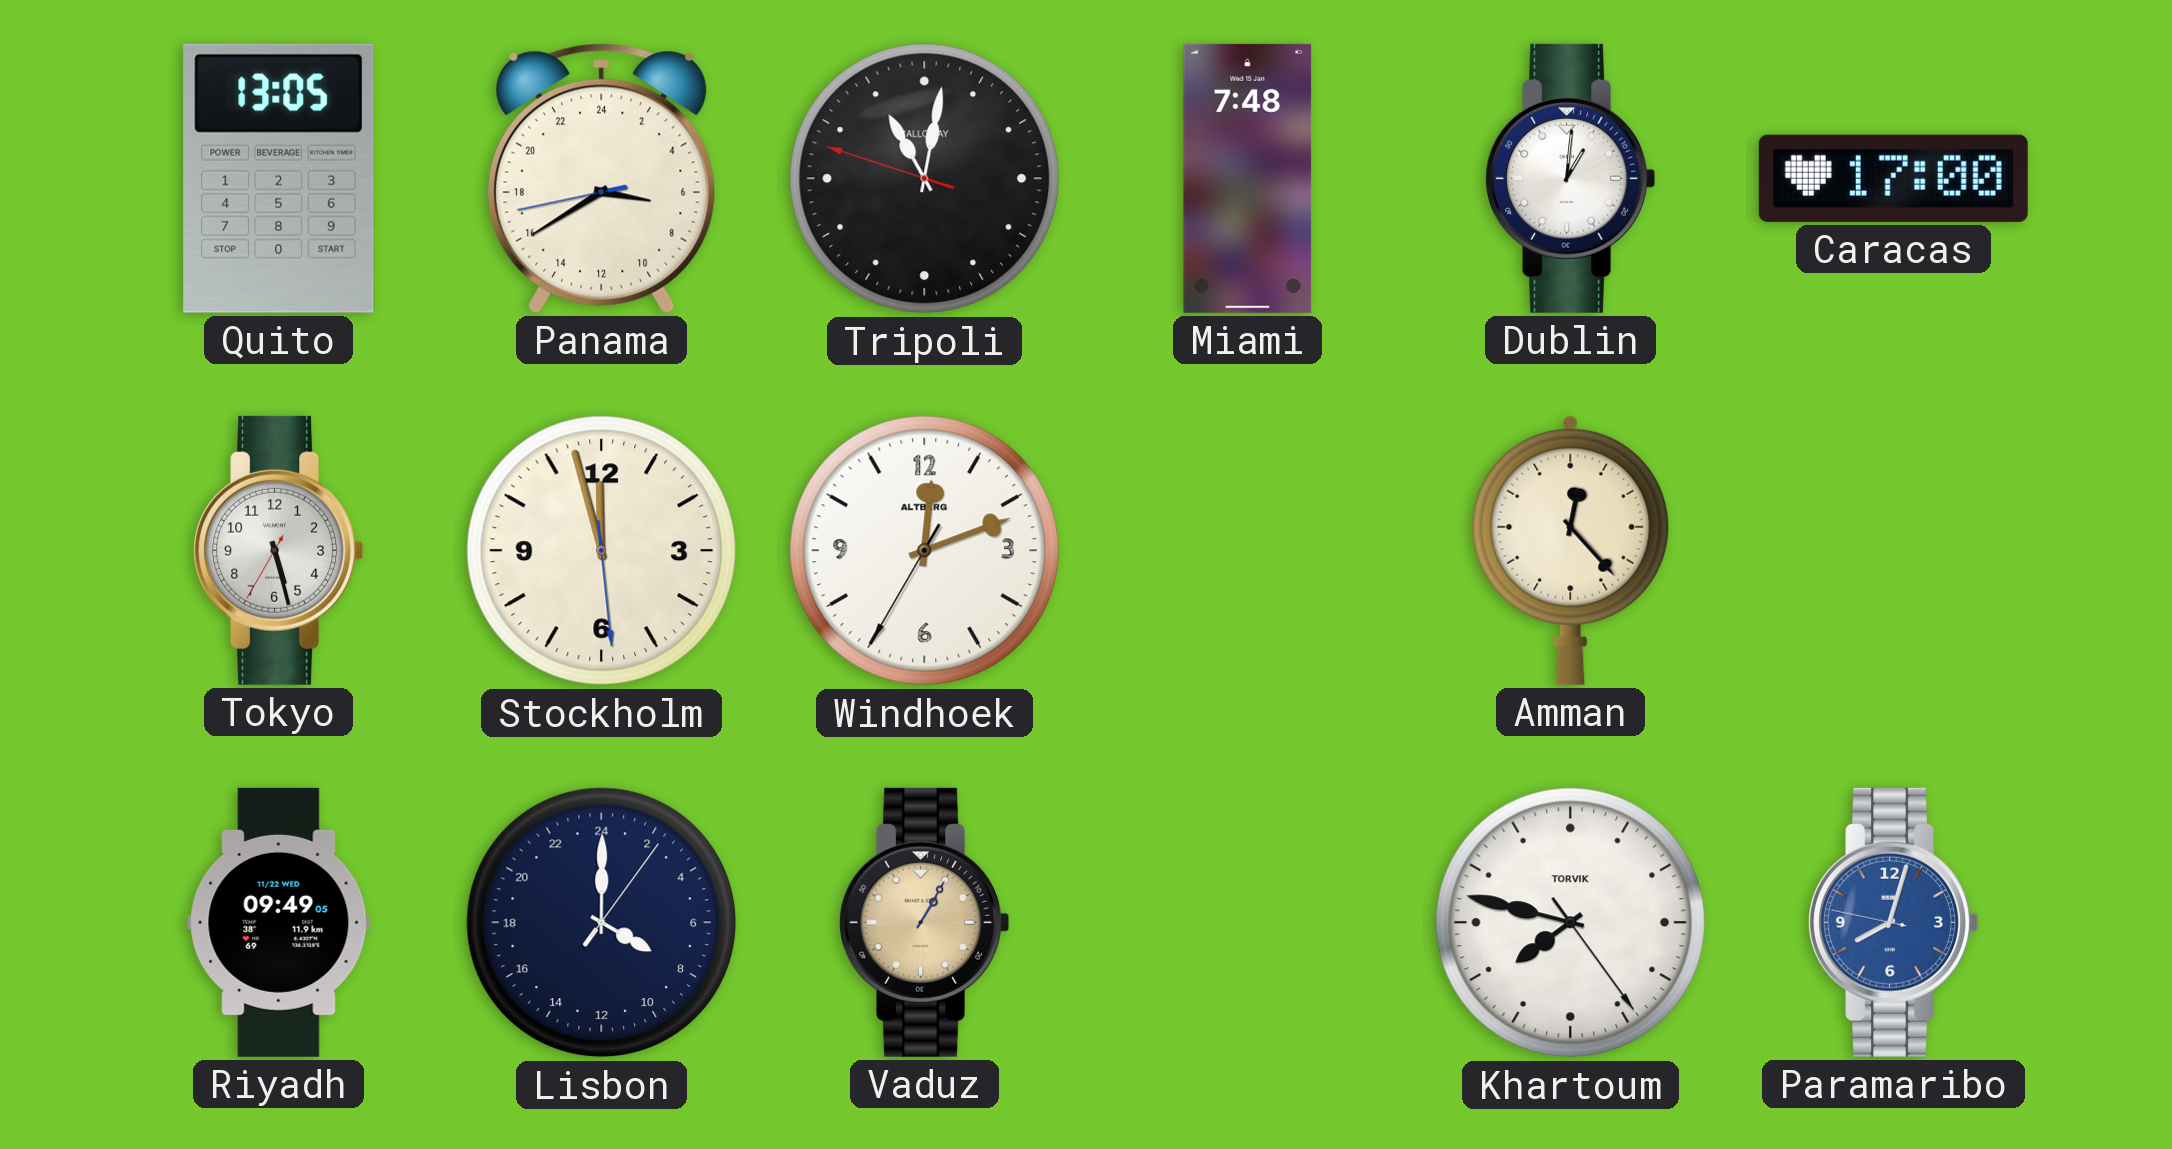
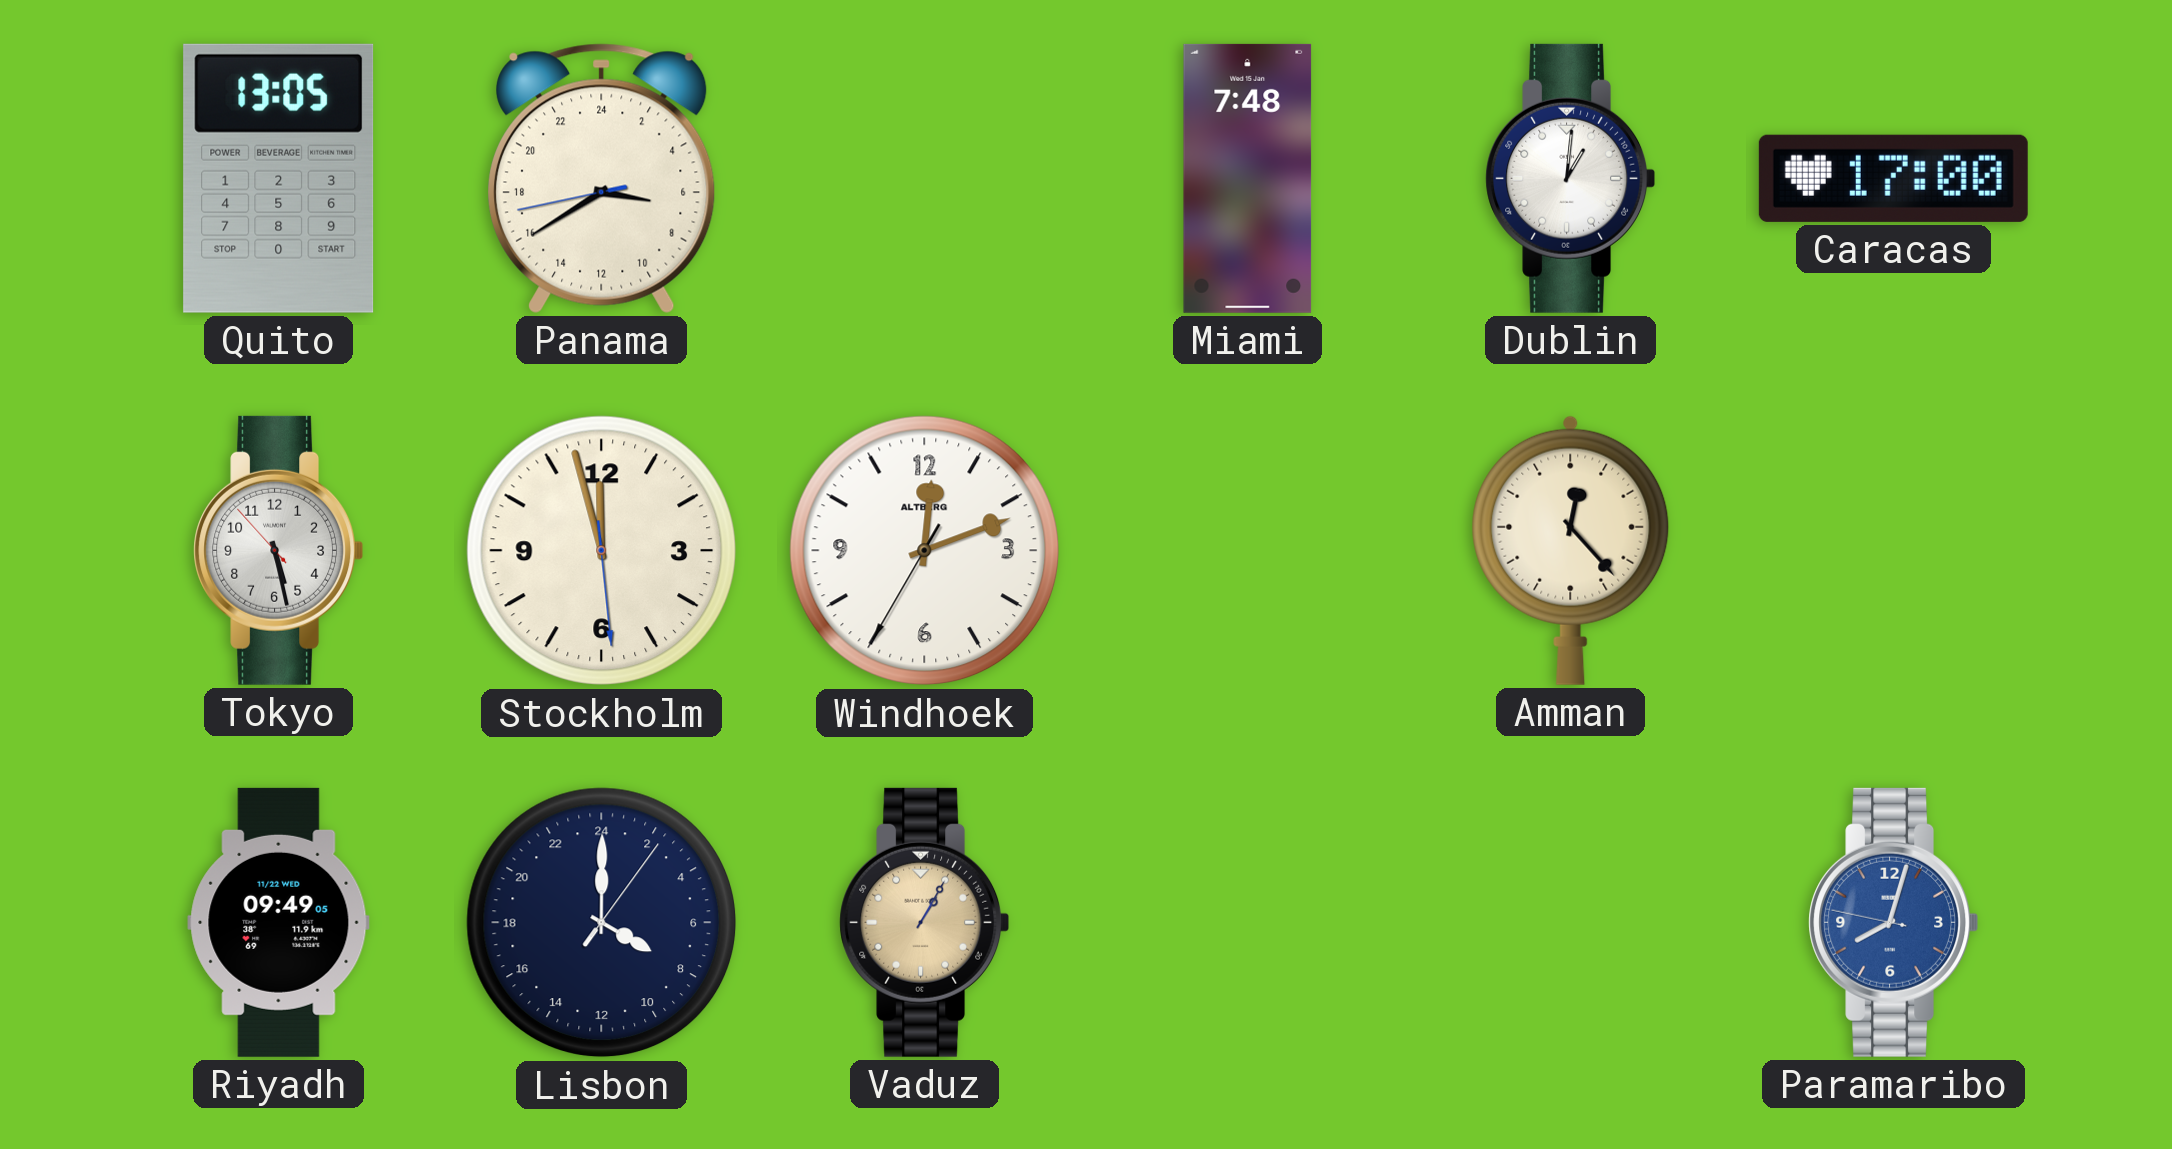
Tripoli: 11:01 -> none
Tokyo: 5:27:35 -> 5:27:53
Khartoum: 7:47 -> none
